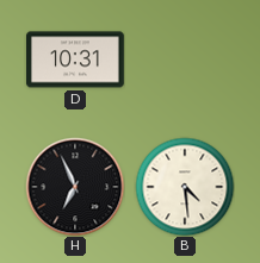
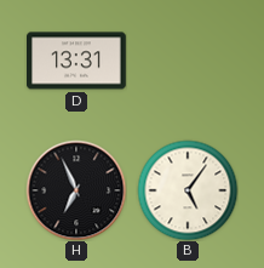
D: 10:31 -> 13:31
B: 4:29 -> 5:06
